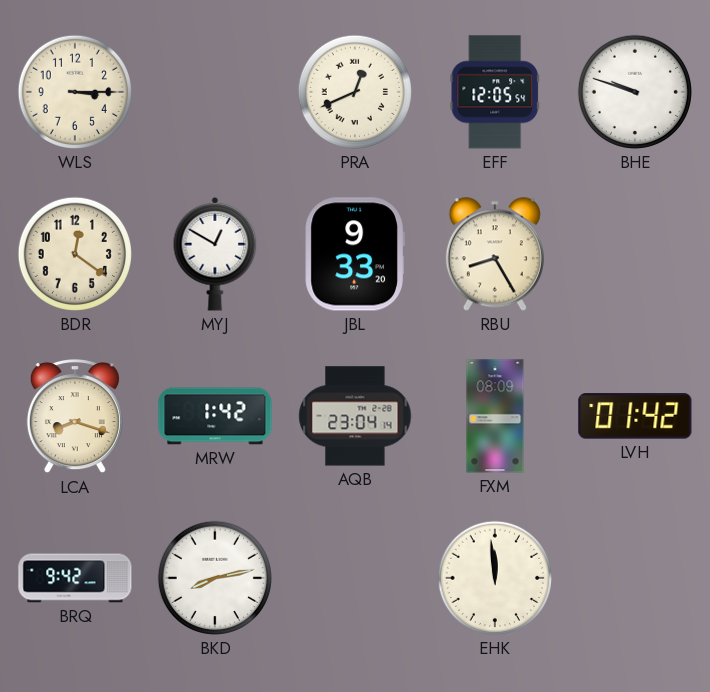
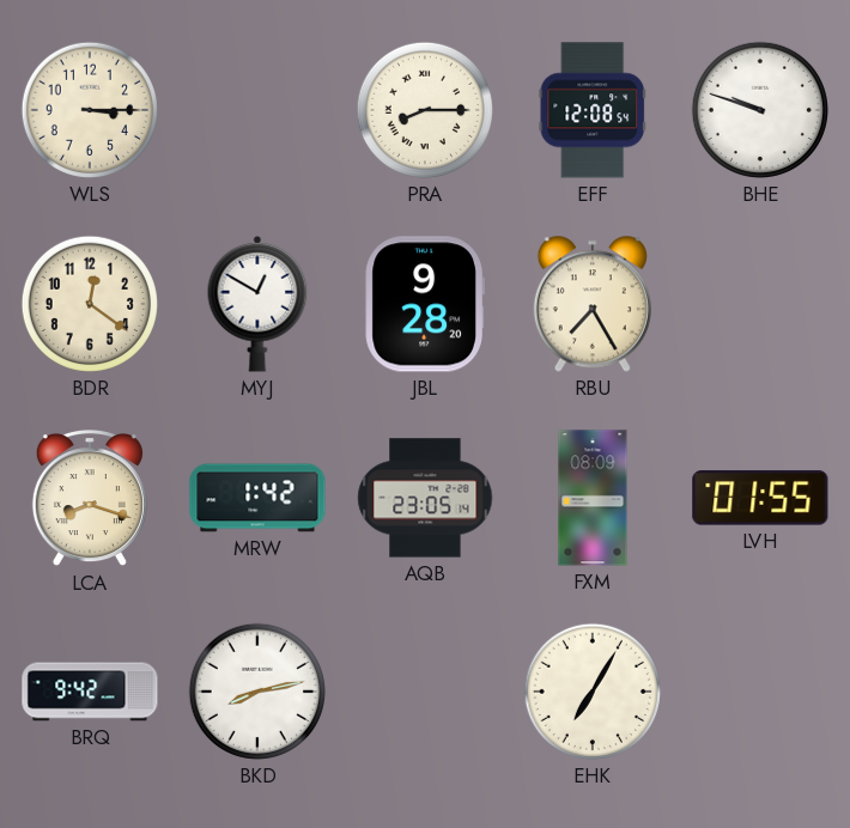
PRA: 12:41 -> 8:15
EFF: 12:05 -> 12:08
JBL: 9:33 -> 9:28
RBU: 8:25 -> 7:25
AQB: 23:04 -> 23:05
LVH: 01:42 -> 01:55
EHK: 11:59 -> 7:05
